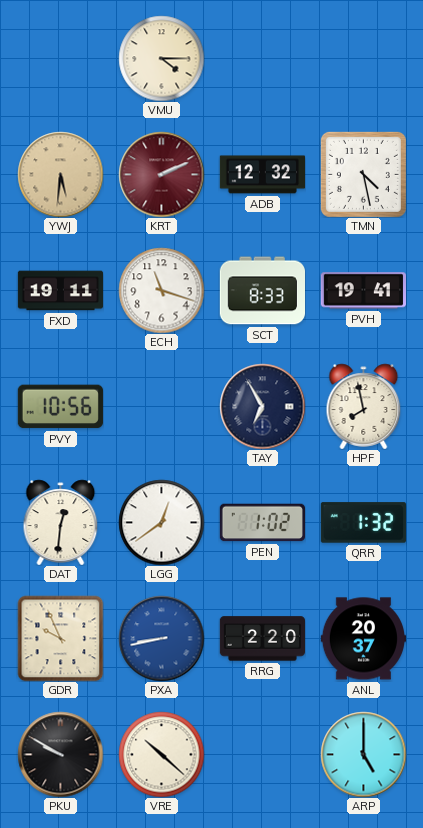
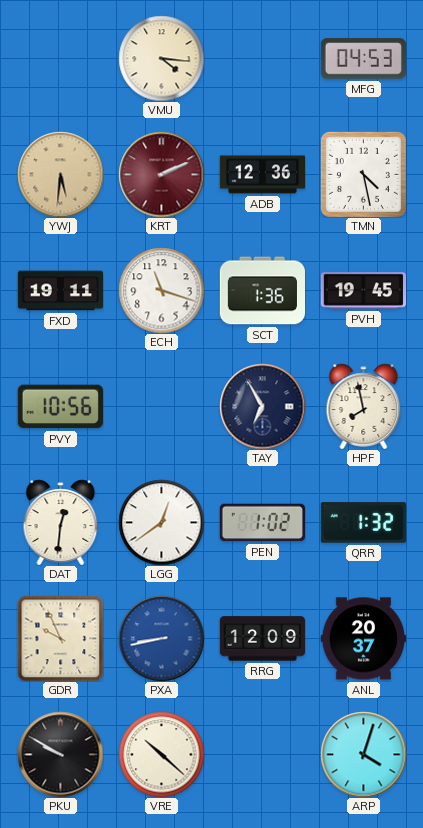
VMU: 4:15 -> 4:16
MFG: none -> 04:53
ADB: 12:32 -> 12:36
SCT: 8:33 -> 1:36
PVH: 19:41 -> 19:45
RRG: 2:20 -> 12:09
ARP: 5:00 -> 4:03
